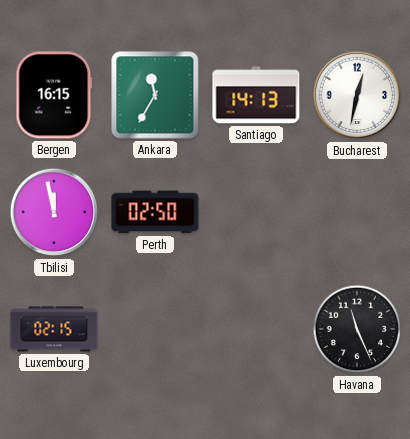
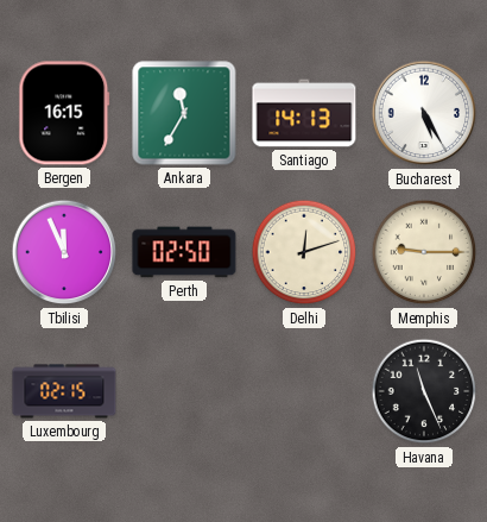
Bucharest: 12:32 -> 5:25
Tbilisi: 11:58 -> 11:56
Delhi: none -> 12:12
Memphis: none -> 9:15
